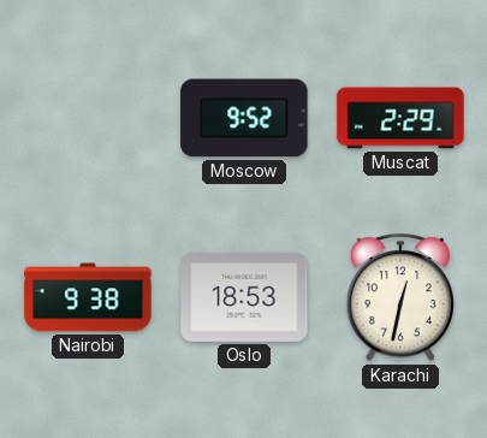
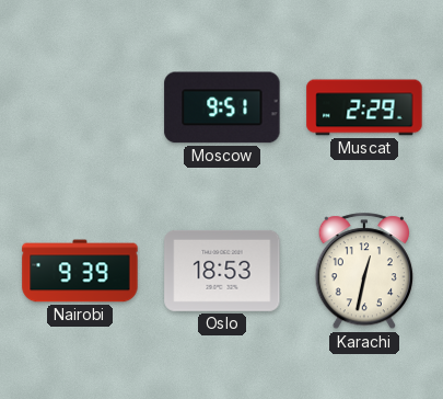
Moscow: 9:52 -> 9:51
Nairobi: 9:38 -> 9:39
